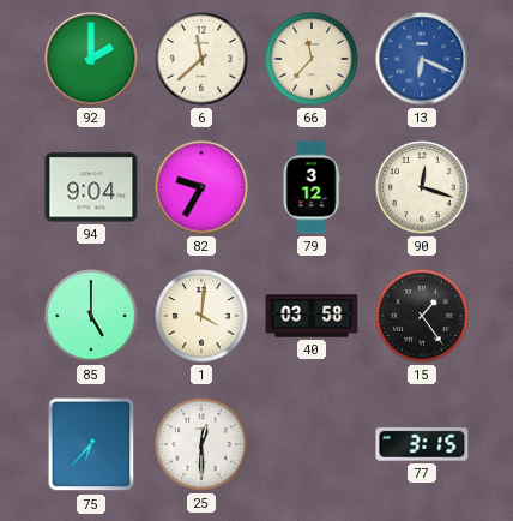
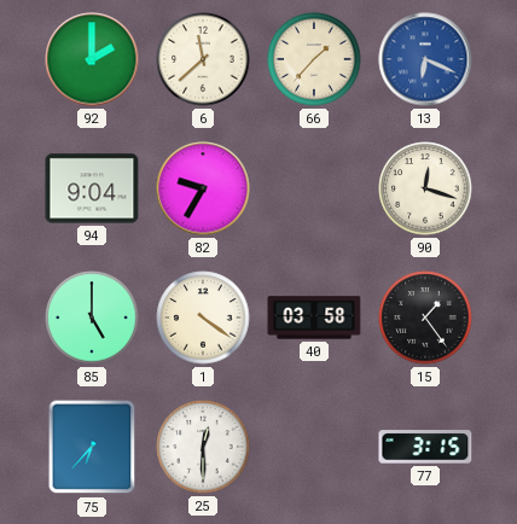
66: 11:37 -> 1:37
79: 3:12 -> none
1: 4:01 -> 4:21
